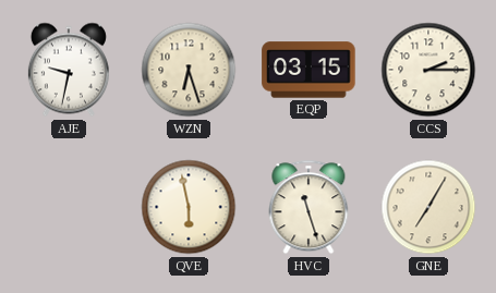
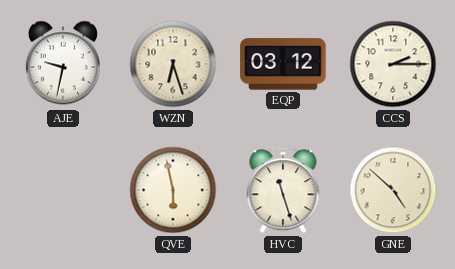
EQP: 03:15 -> 03:12
GNE: 7:05 -> 4:52
